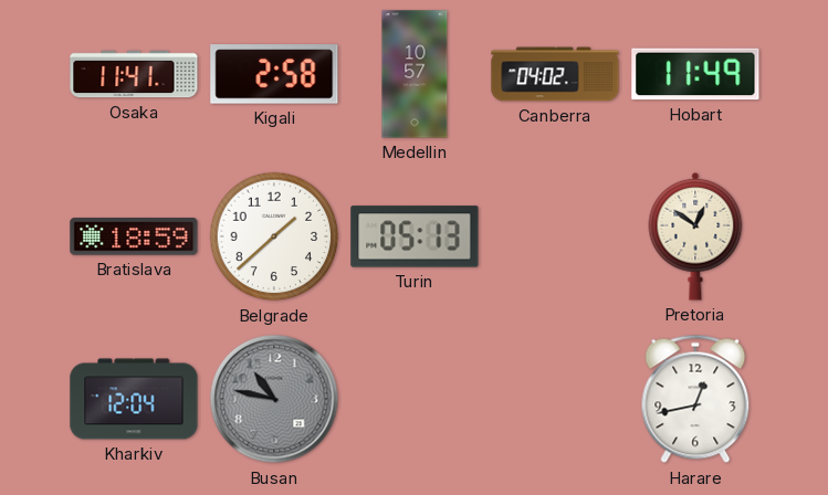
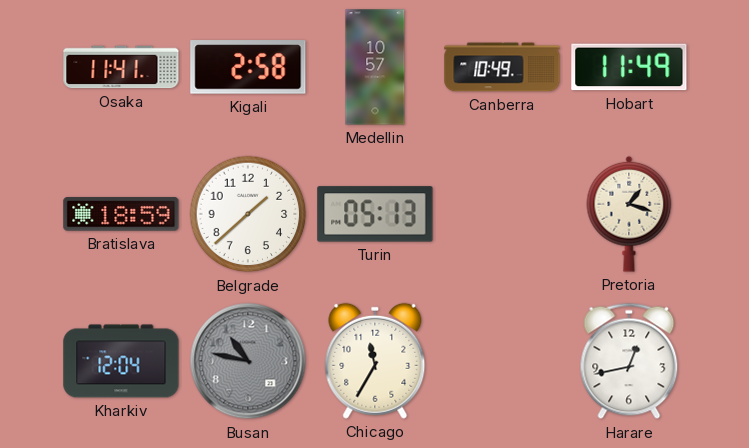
Canberra: 04:02 -> 10:49
Pretoria: 12:51 -> 1:18
Chicago: none -> 11:35
